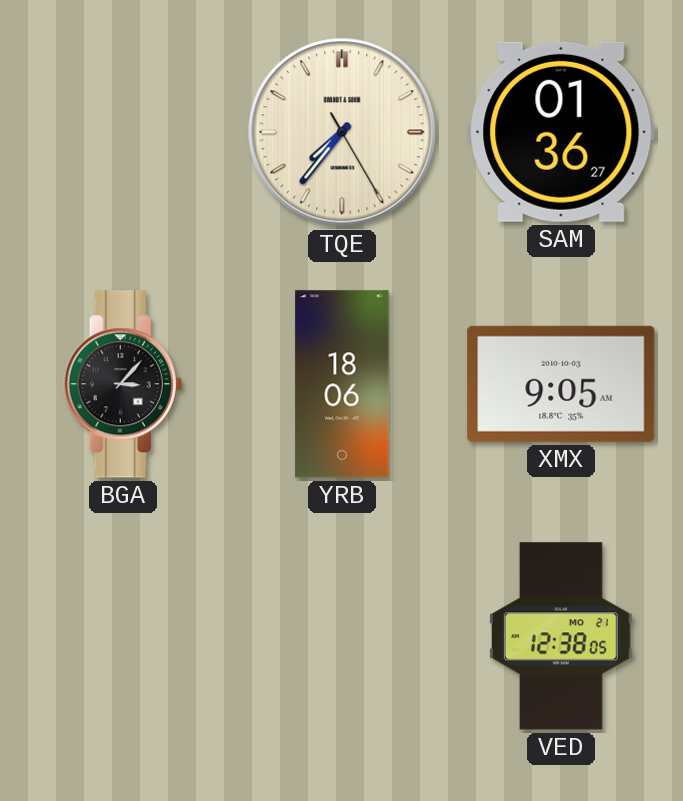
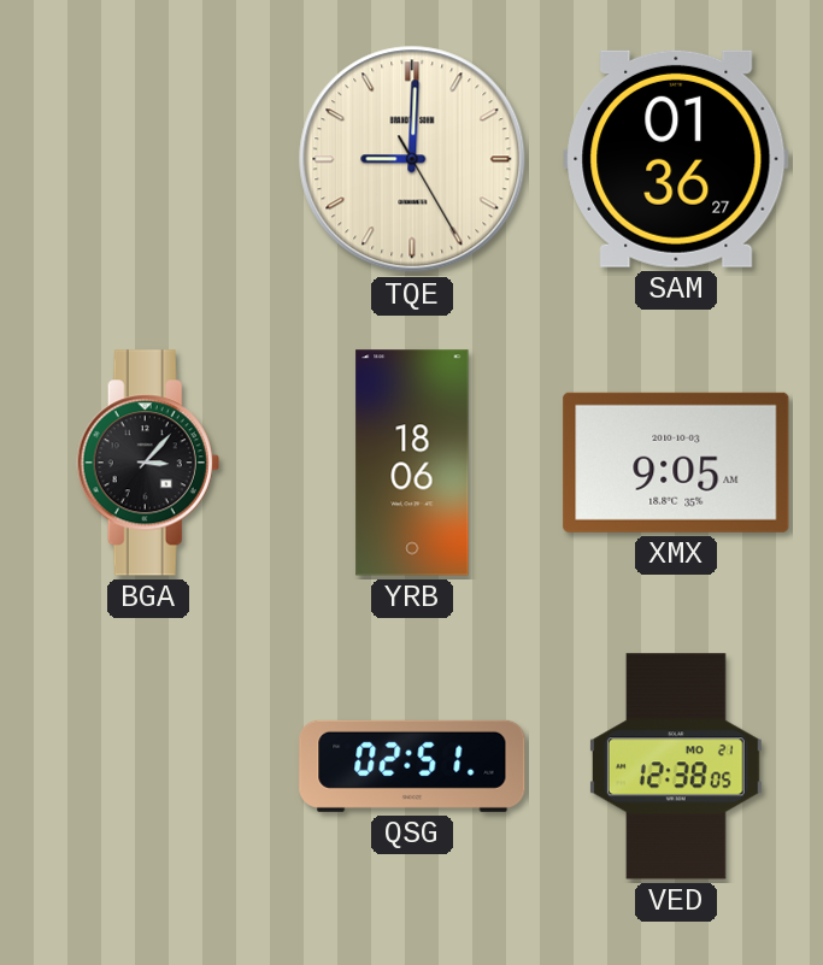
TQE: 7:36 -> 9:00
QSG: none -> 02:51
